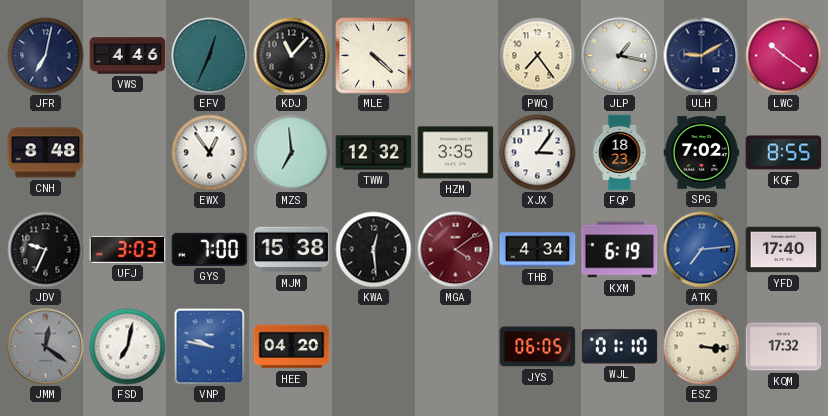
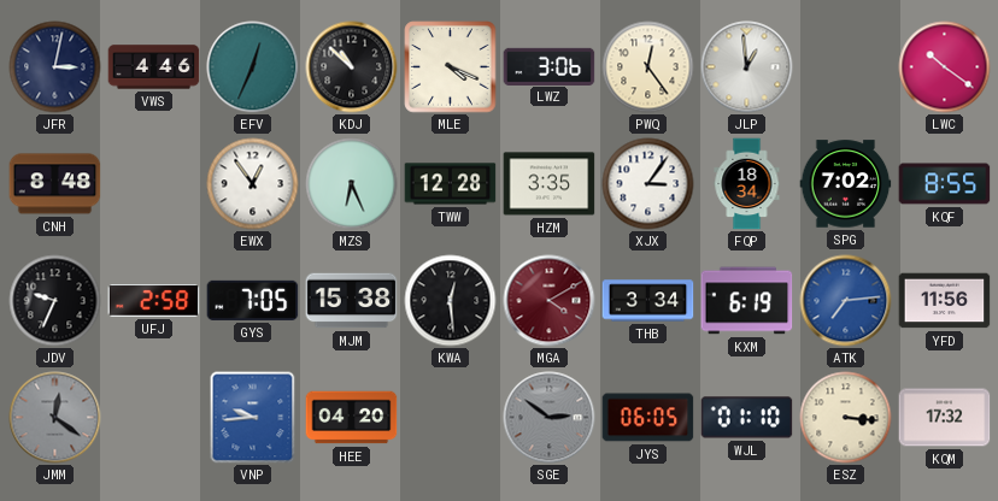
JFR: 7:02 -> 3:02
KDJ: 11:07 -> 10:52
MLE: 4:22 -> 4:19
LWZ: none -> 3:06
PWQ: 7:24 -> 12:24
JLP: 1:17 -> 12:59
ULH: 9:10 -> none
MZS: 6:59 -> 6:26
TWW: 12:32 -> 12:28
FQP: 18:23 -> 18:34
UFJ: 3:03 -> 2:58
GYS: 7:00 -> 7:05
MGA: 4:09 -> 4:10
THB: 4:34 -> 3:34
YFD: 17:40 -> 11:56
FSD: 7:02 -> none
VNP: 9:47 -> 9:44
SGE: none -> 2:51
